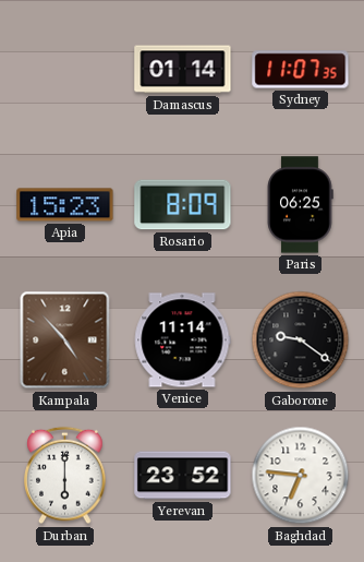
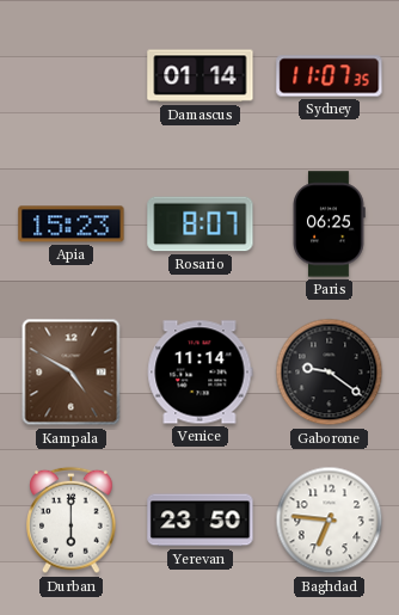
Rosario: 8:09 -> 8:07
Kampala: 4:53 -> 4:50
Yerevan: 23:52 -> 23:50
